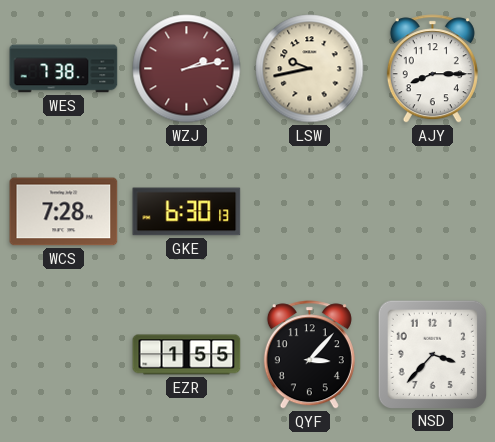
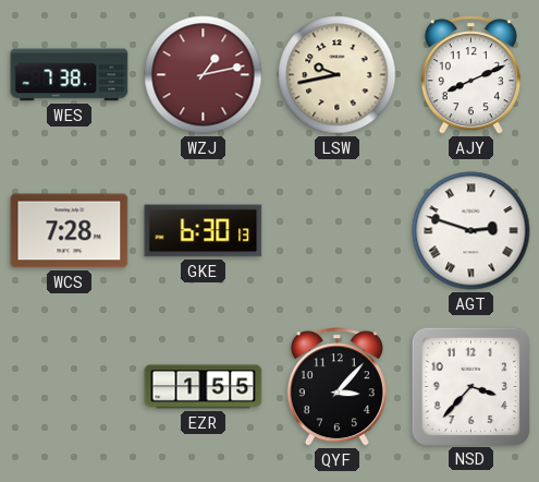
WZJ: 2:13 -> 1:13
AJY: 8:15 -> 8:11
AGT: none -> 2:48
